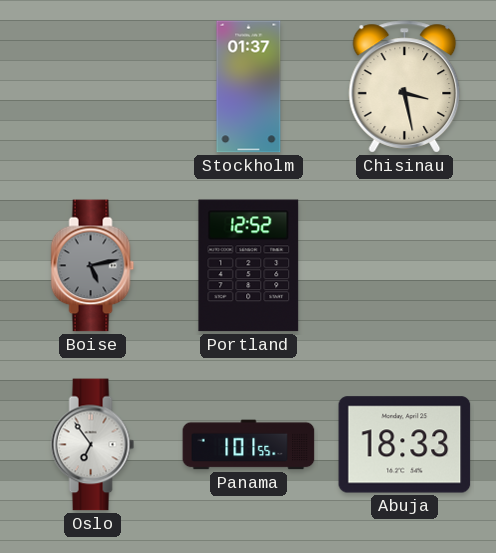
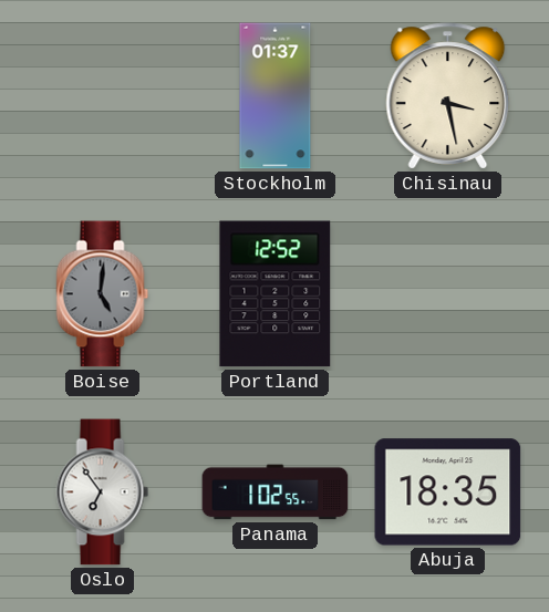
Boise: 5:13 -> 5:01
Panama: 1:01 -> 1:02
Abuja: 18:33 -> 18:35
